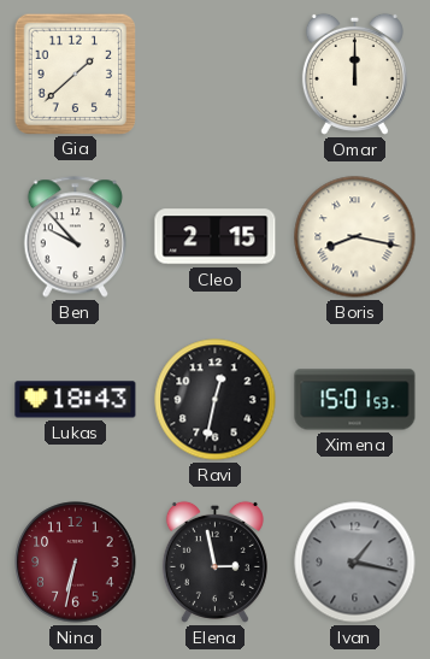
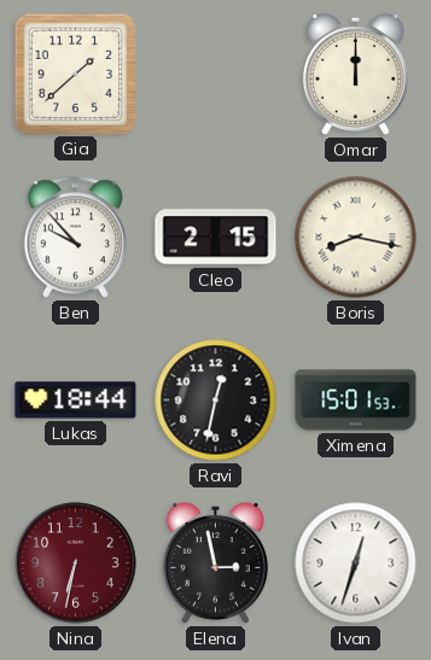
Lukas: 18:43 -> 18:44
Ivan: 1:17 -> 12:33
Ivan dial: grey -> white
